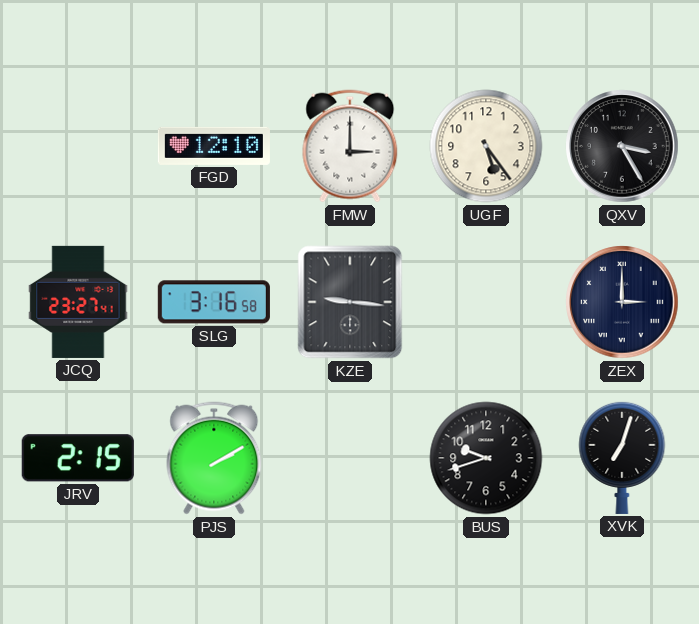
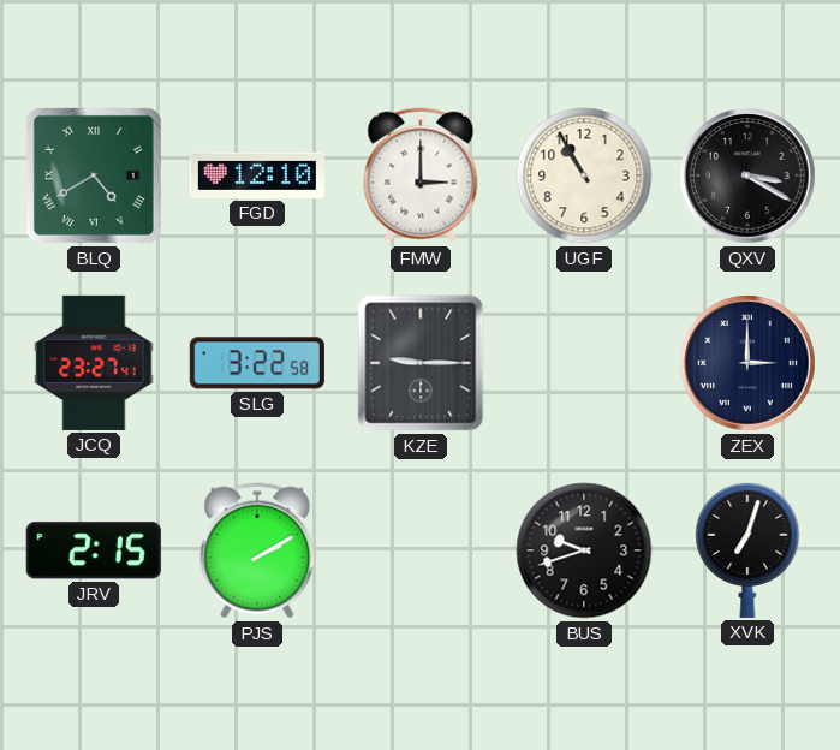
BLQ: none -> 4:40
UGF: 5:24 -> 10:55
QXV: 3:25 -> 3:20
SLG: 3:16 -> 3:22
KZE: 9:16 -> 9:15
